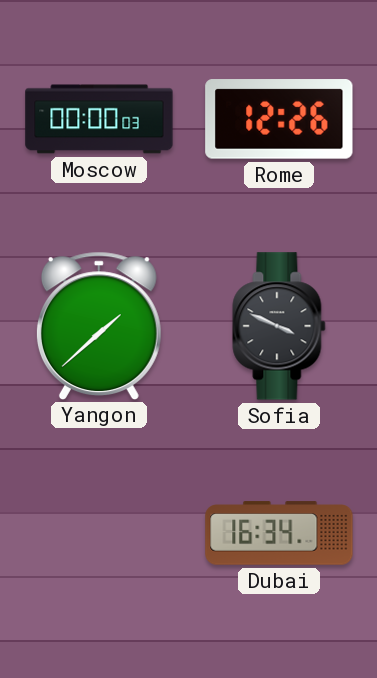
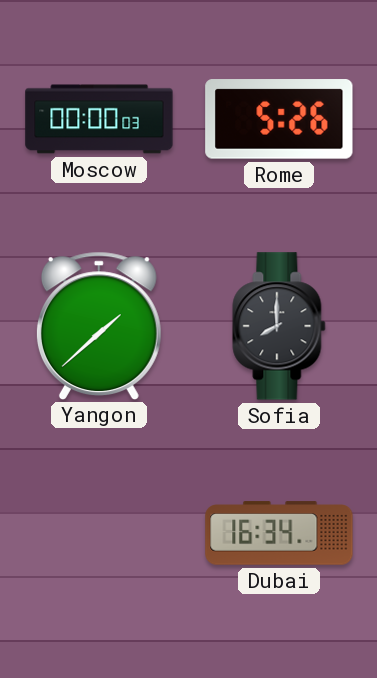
Rome: 12:26 -> 5:26
Sofia: 3:49 -> 8:00
